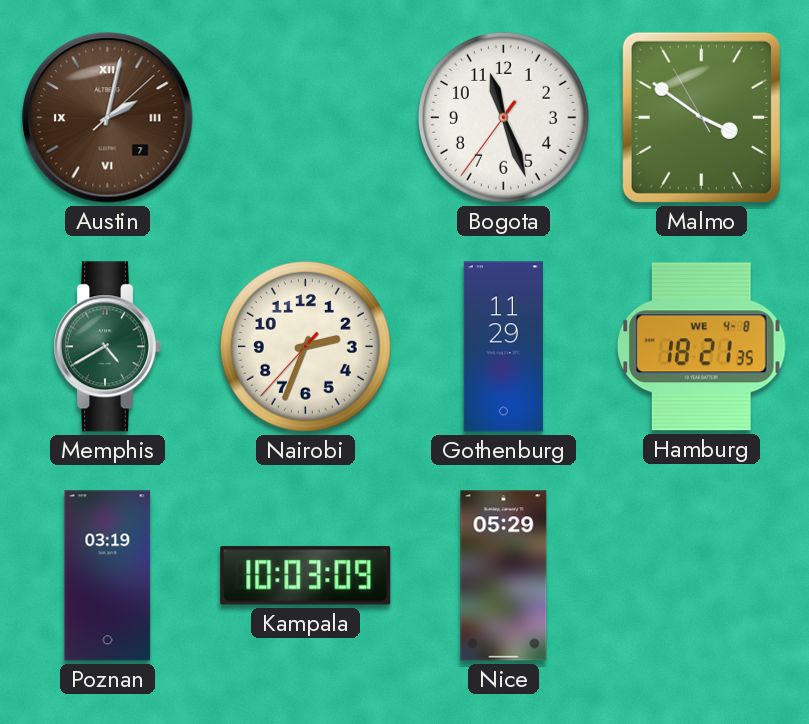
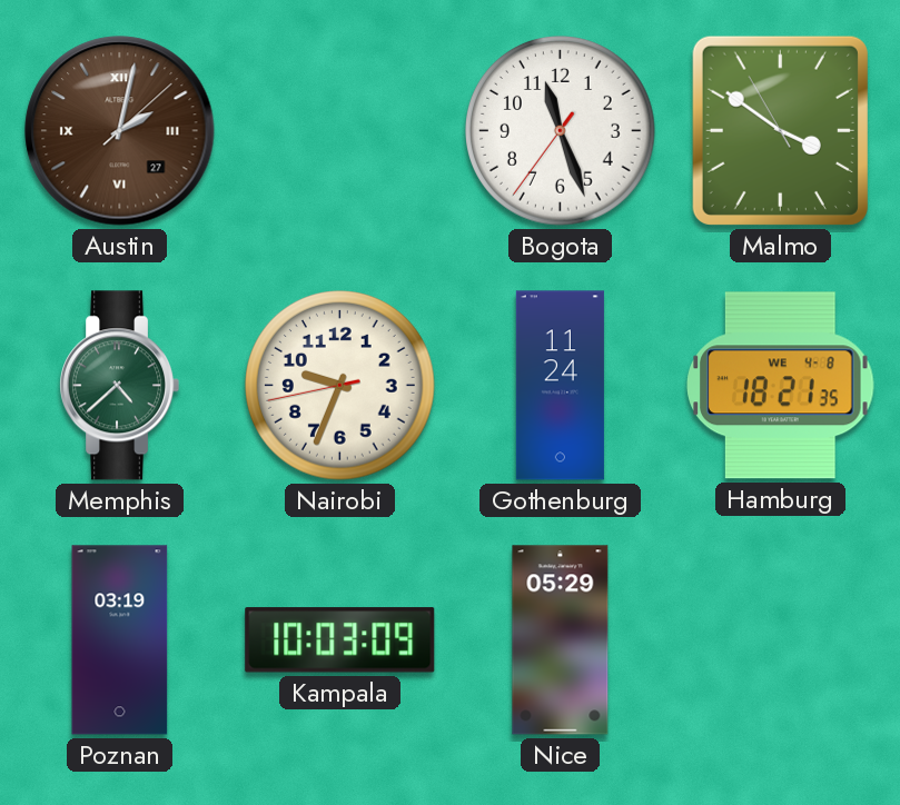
Austin date: 7 -> 27
Memphis: 4:40 -> 4:38
Nairobi: 2:33 -> 9:33
Gothenburg: 11:29 -> 11:24
